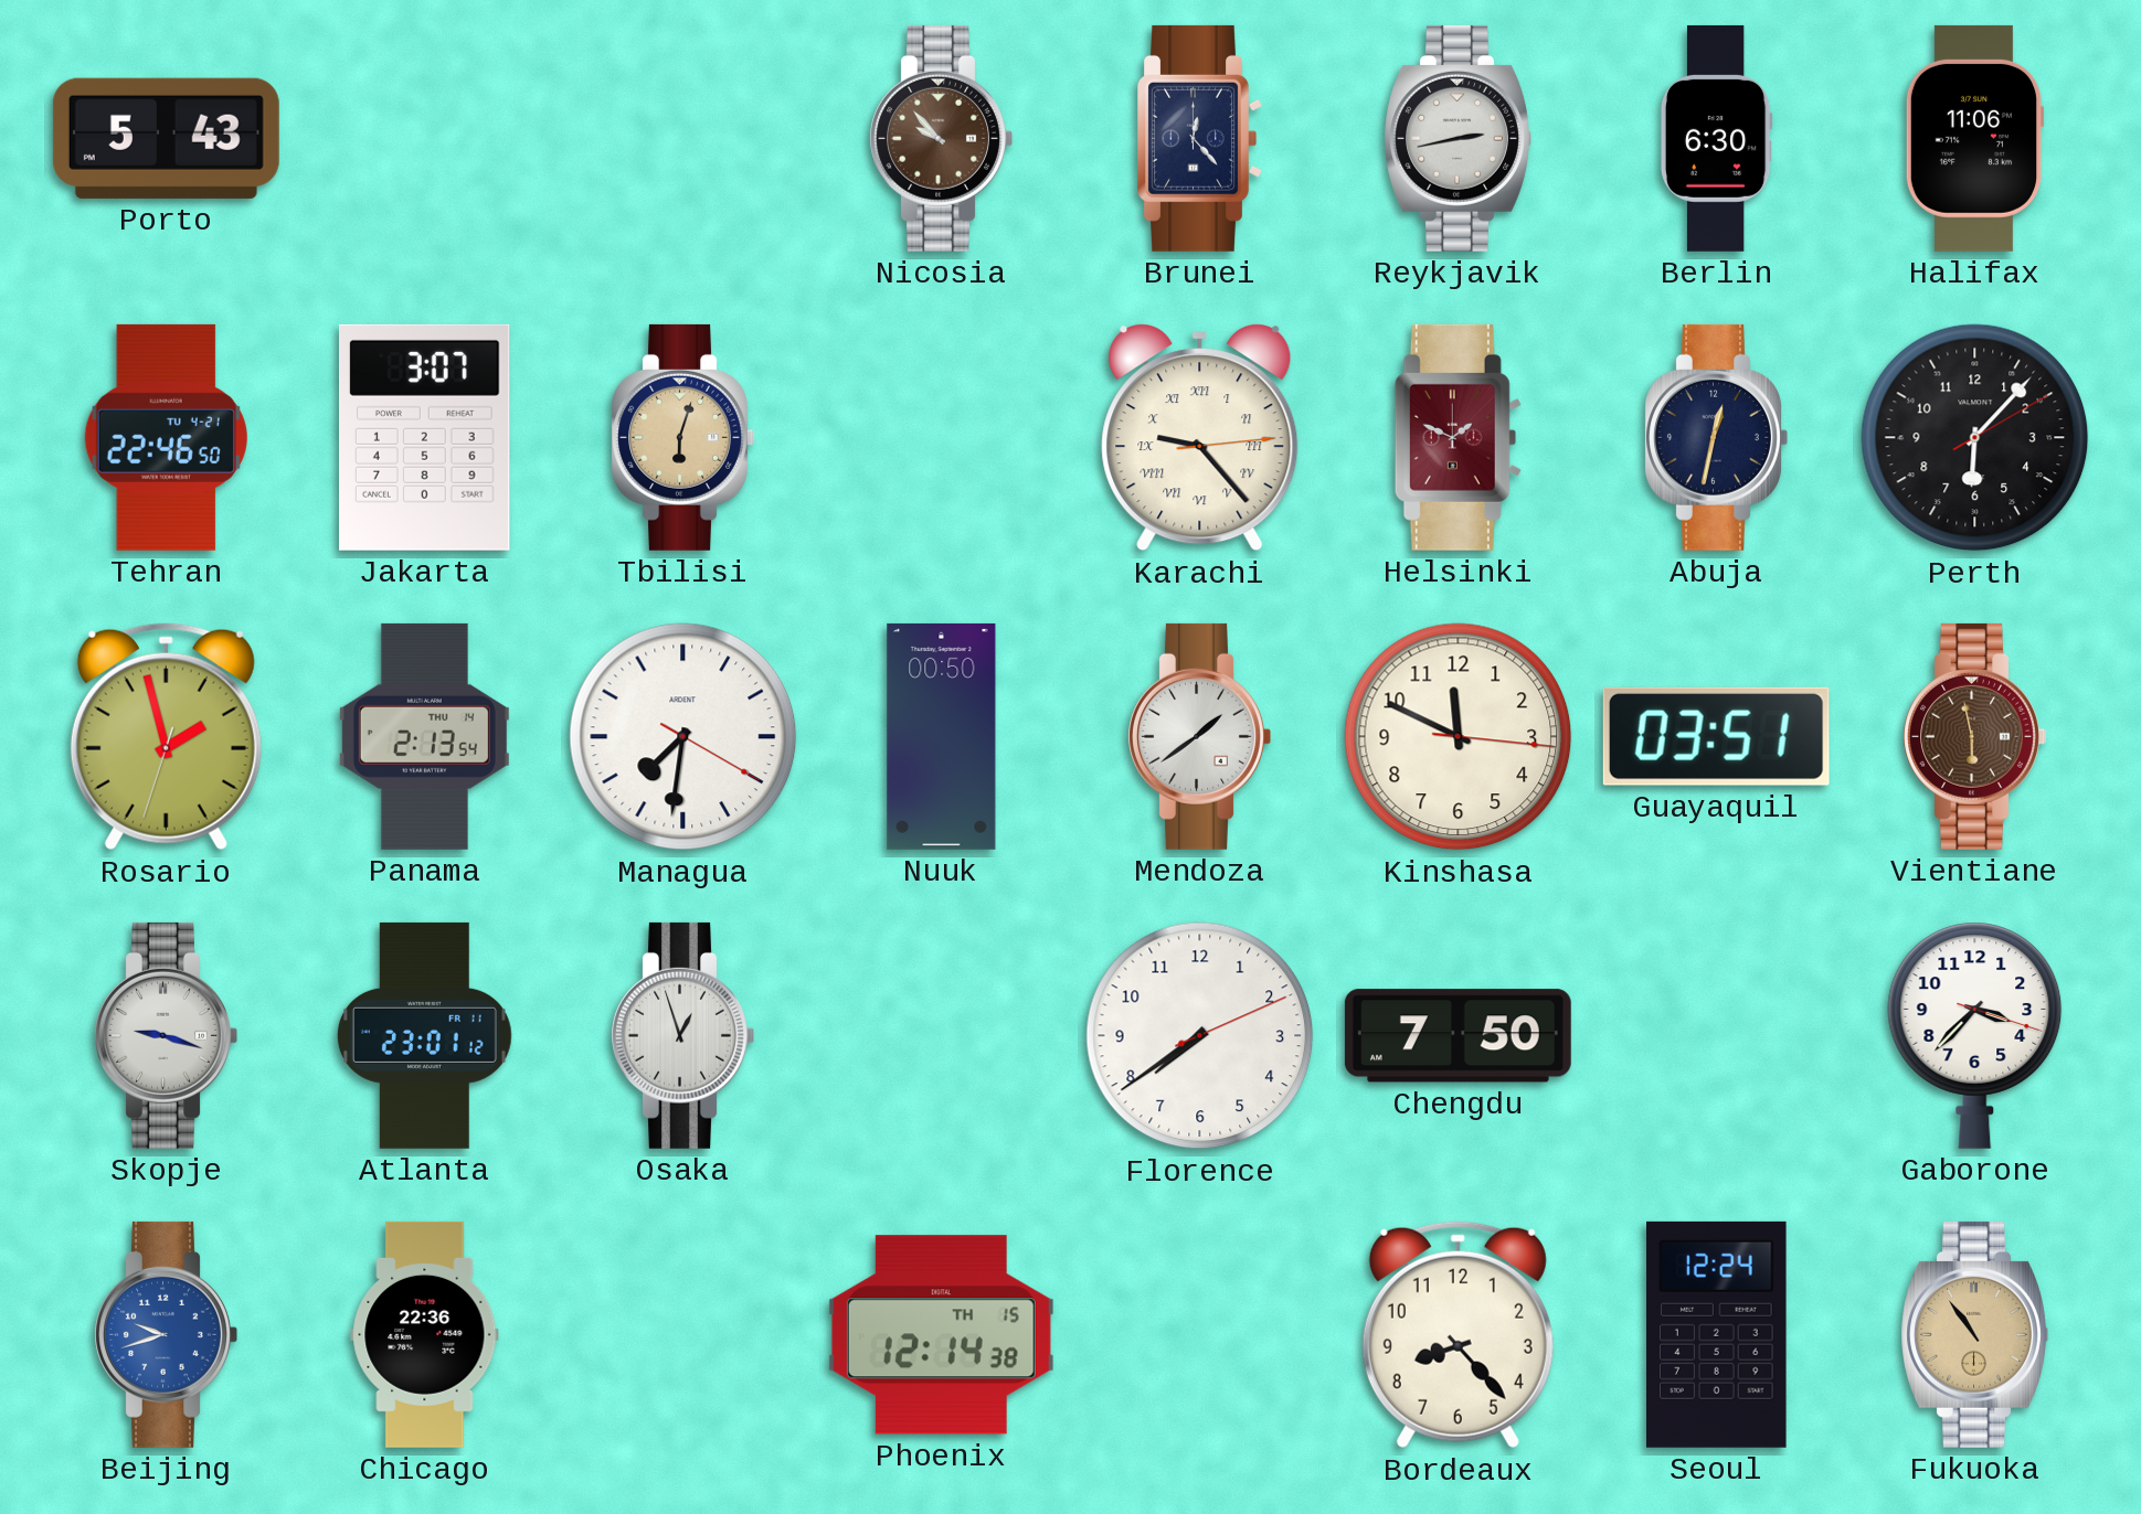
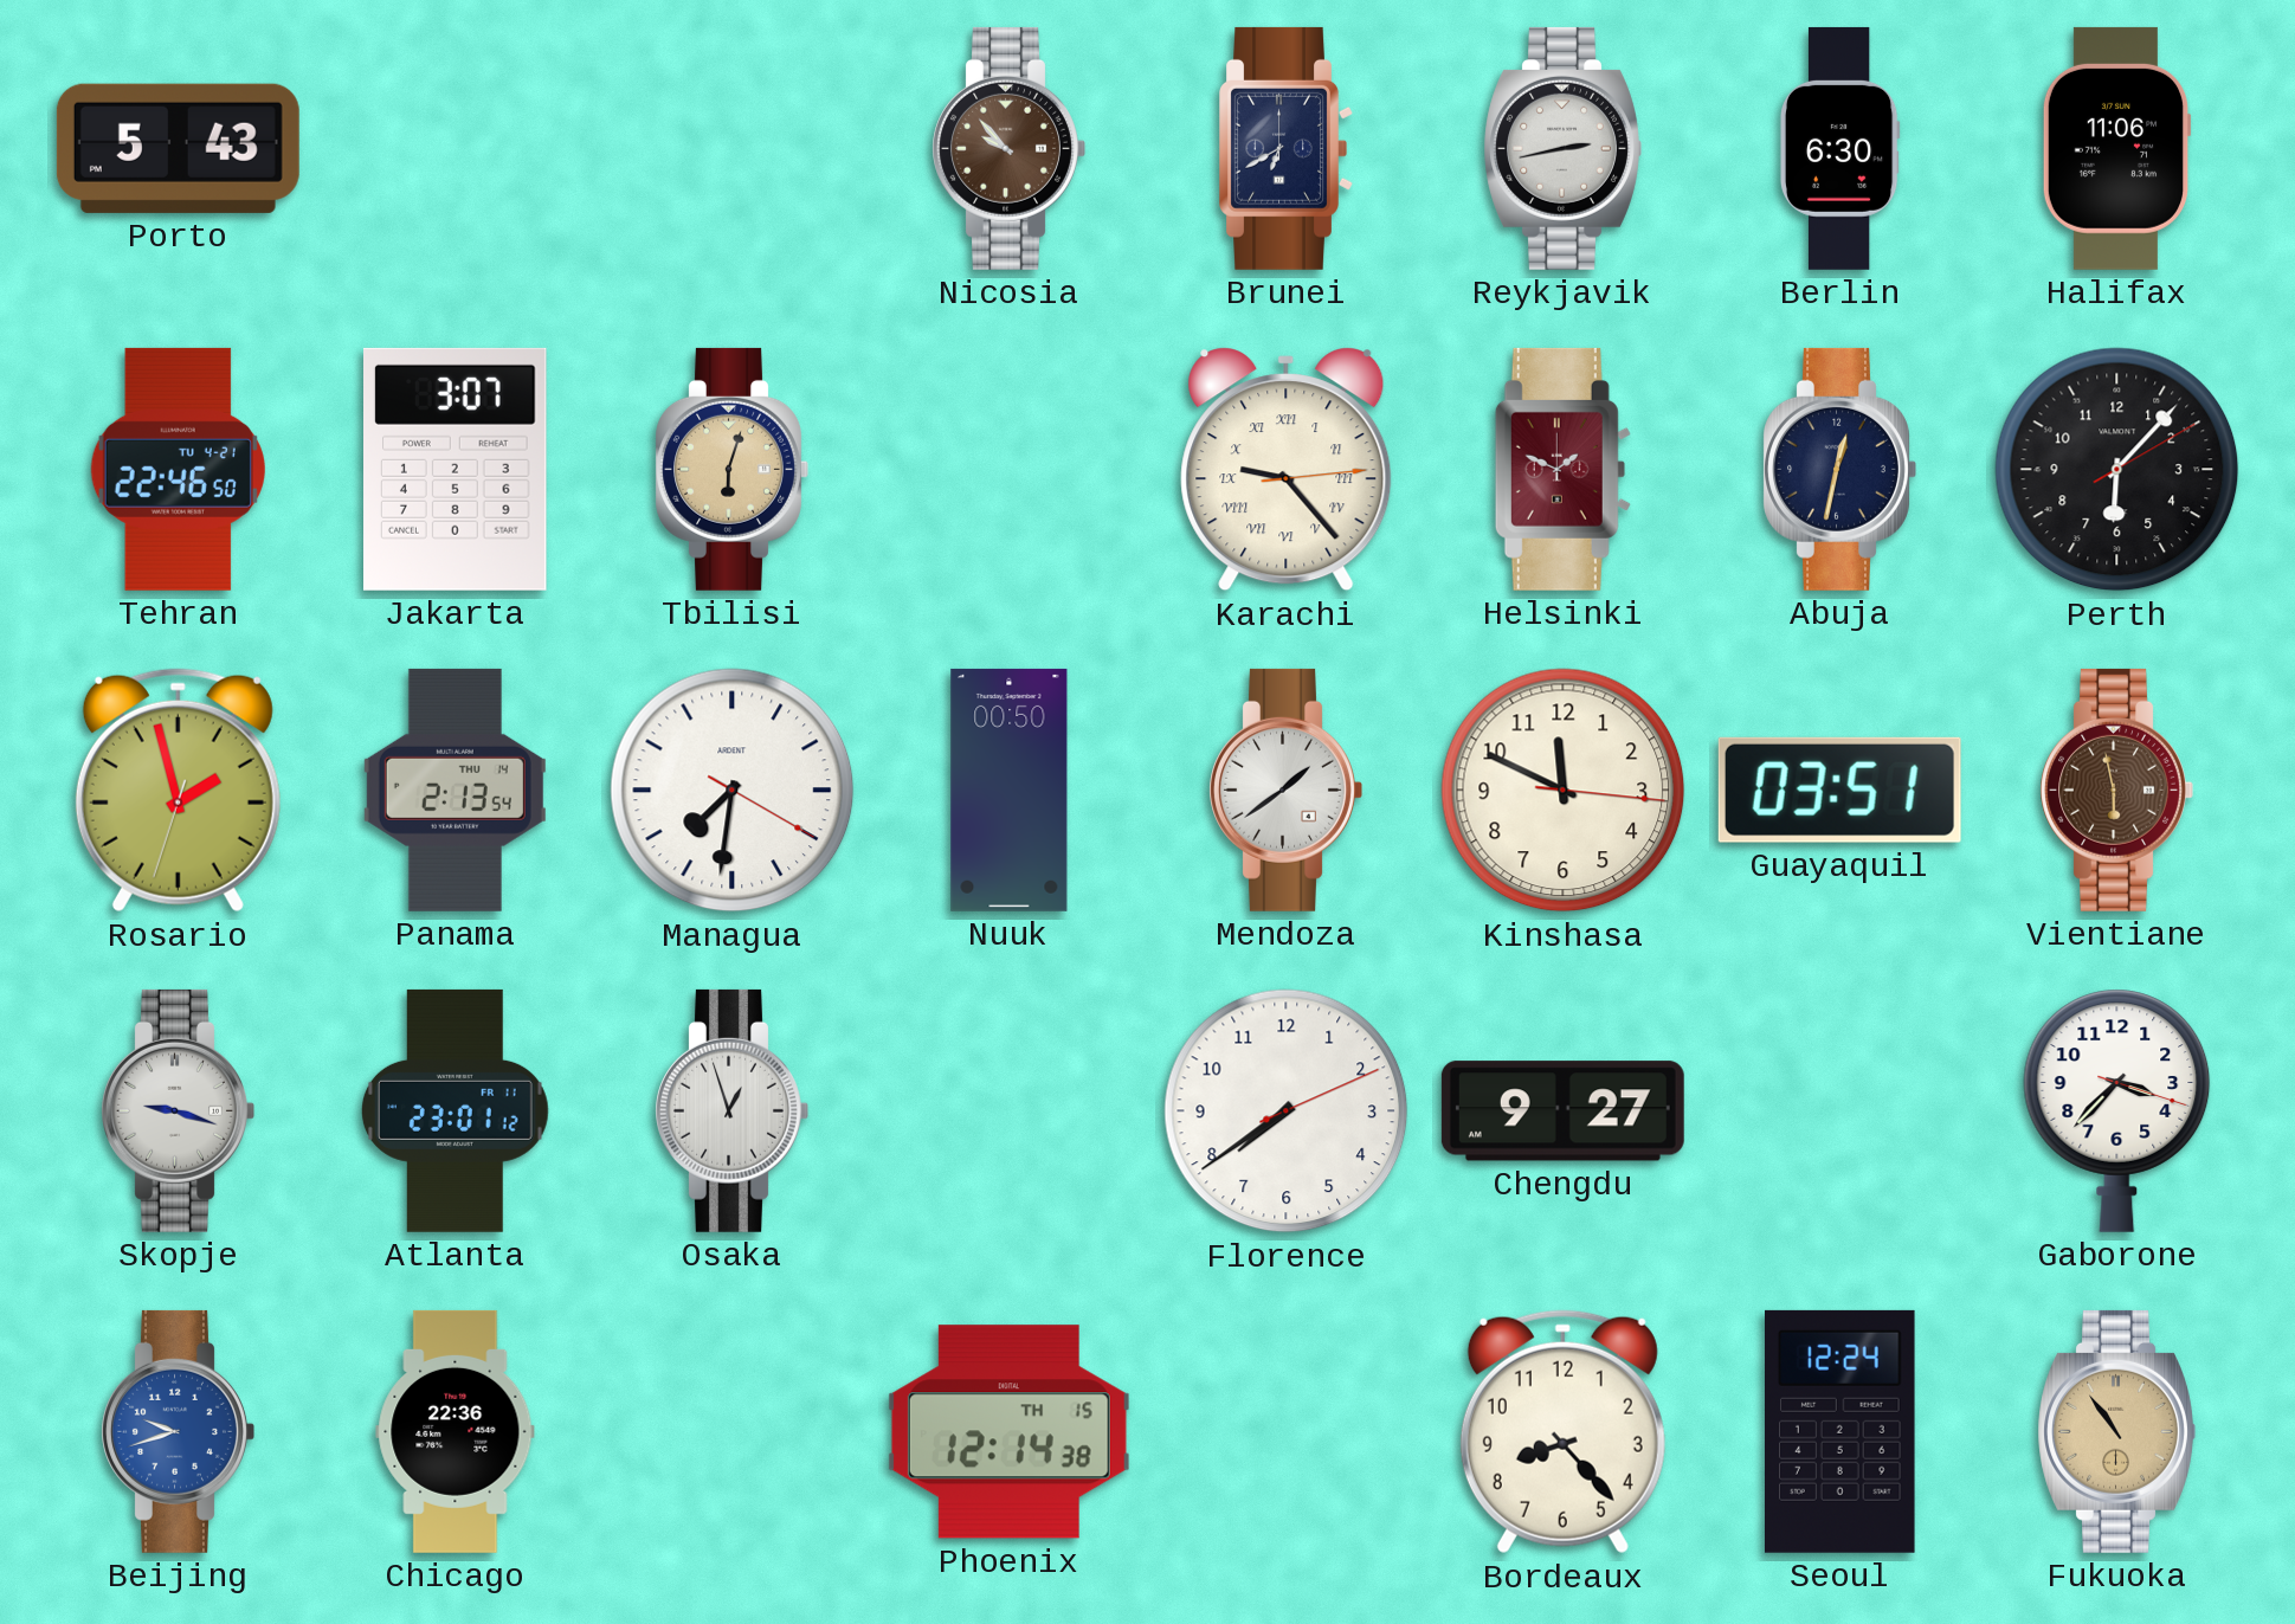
Brunei: 12:23 -> 6:40
Chengdu: 7:50 -> 9:27
